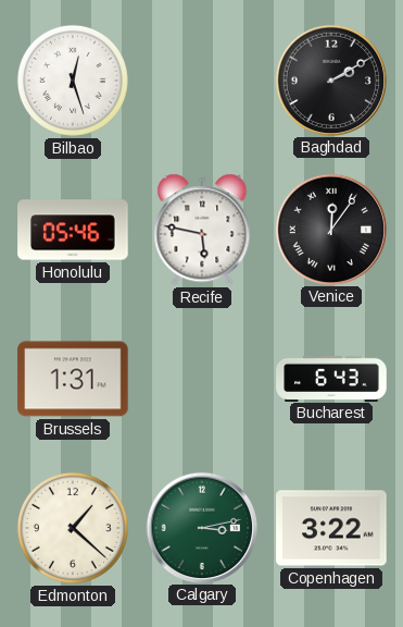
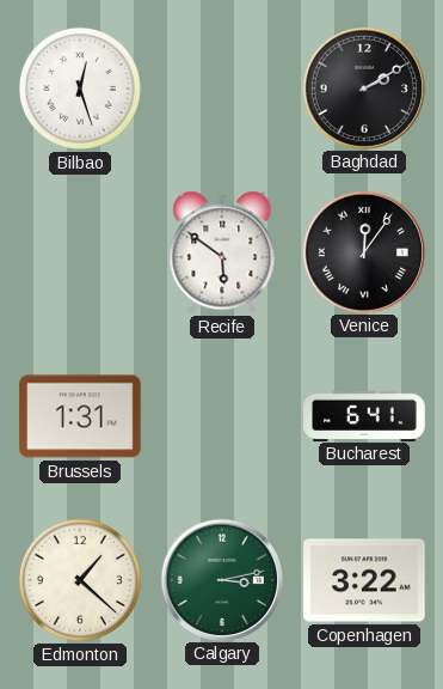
Honolulu: 05:46 -> none
Recife: 5:47 -> 5:51
Bucharest: 6:43 -> 6:41
